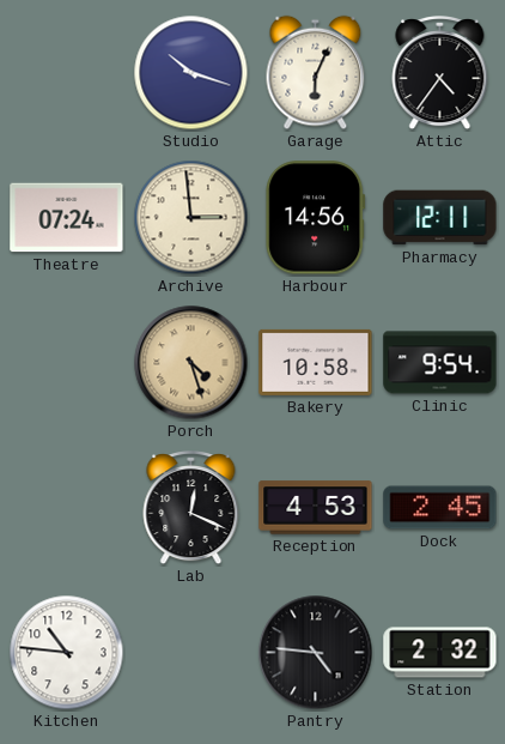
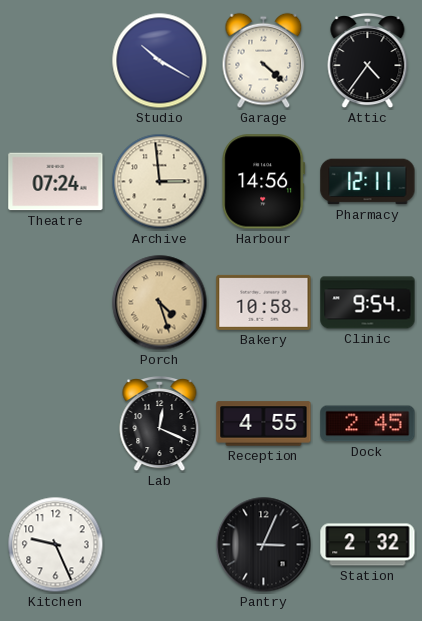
Studio: 10:18 -> 10:20
Garage: 6:04 -> 4:22
Reception: 4:53 -> 4:55
Kitchen: 10:46 -> 9:26
Pantry: 4:46 -> 3:04
